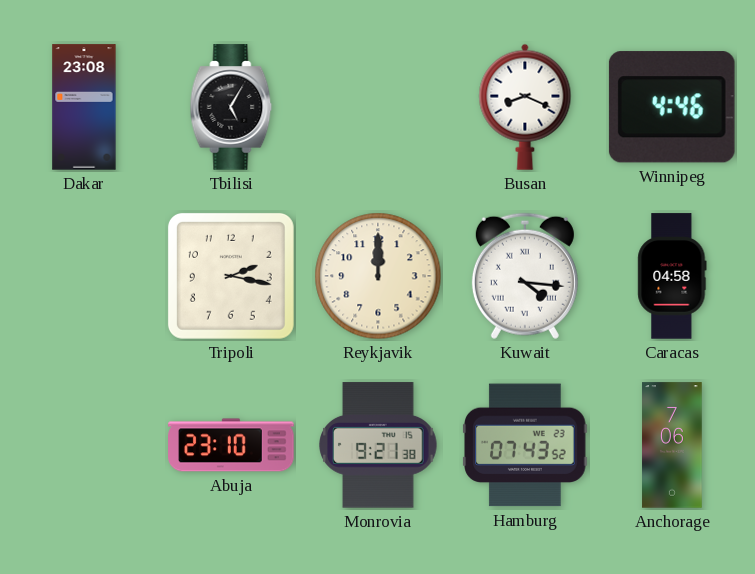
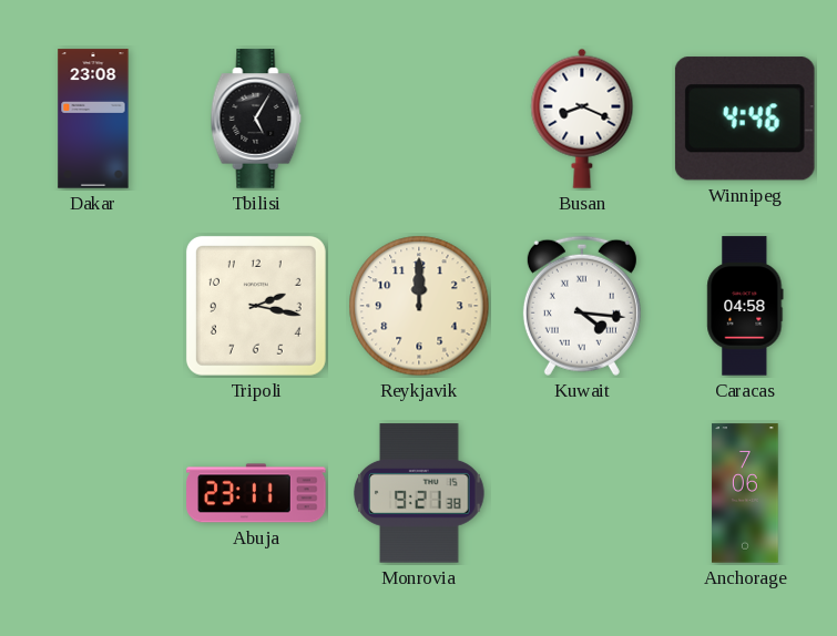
Abuja: 23:10 -> 23:11
Hamburg: 07:43 -> none
